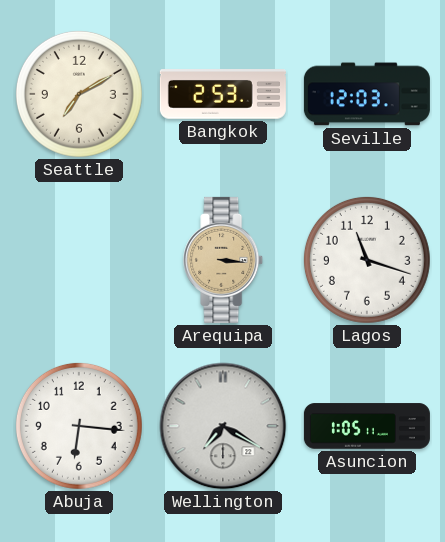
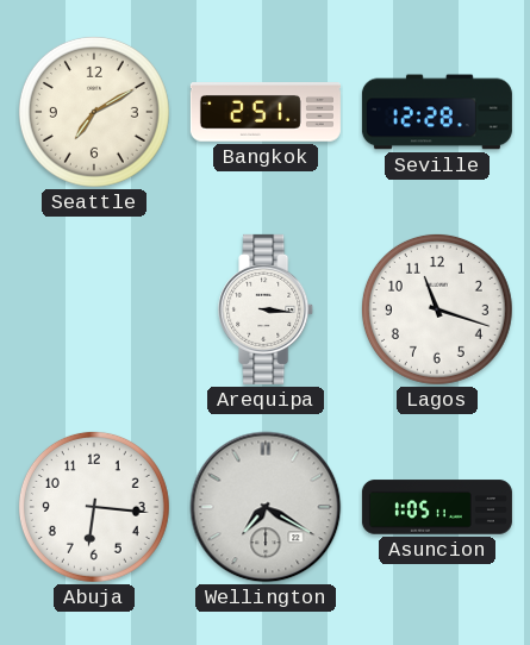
Bangkok: 2:53 -> 2:51
Seville: 12:03 -> 12:28
Arequipa dial: champagne -> white
